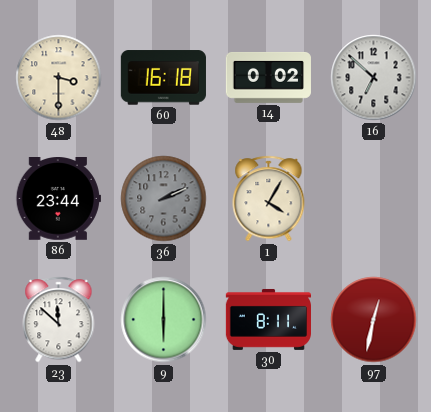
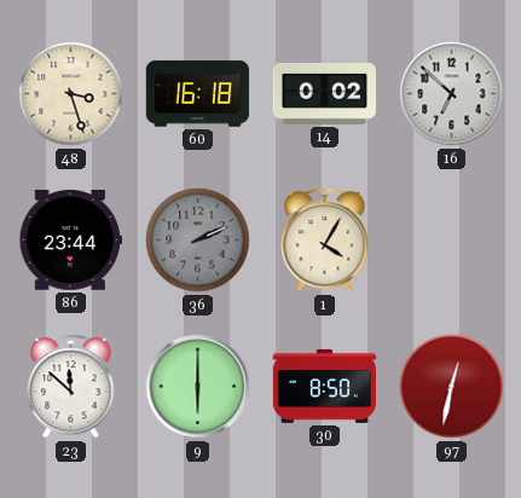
48: 3:30 -> 3:27
30: 8:11 -> 8:50
